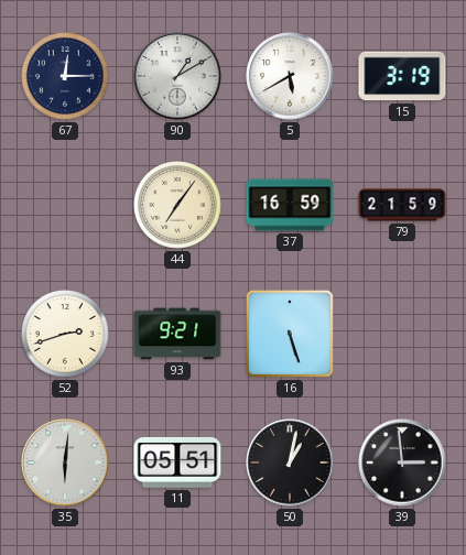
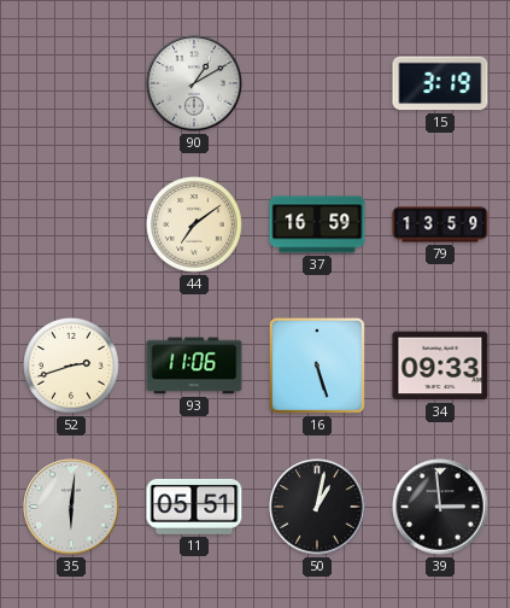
67: 12:15 -> none
5: 5:40 -> none
44: 7:06 -> 7:09
79: 21:59 -> 13:59
93: 9:21 -> 11:06
34: none -> 09:33
